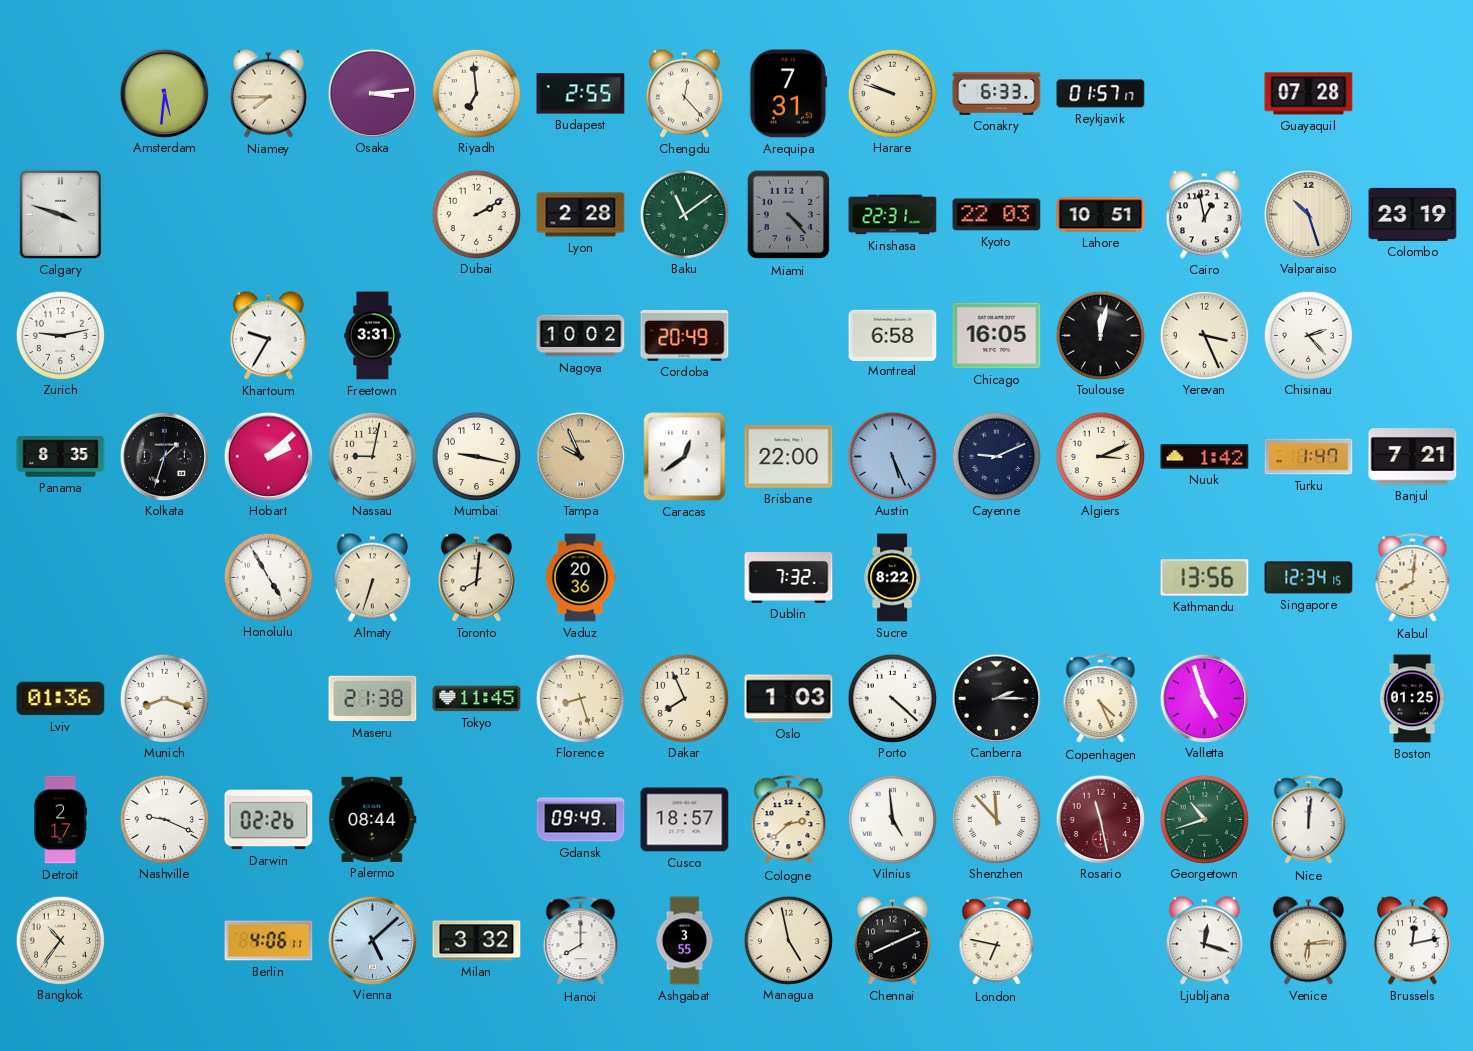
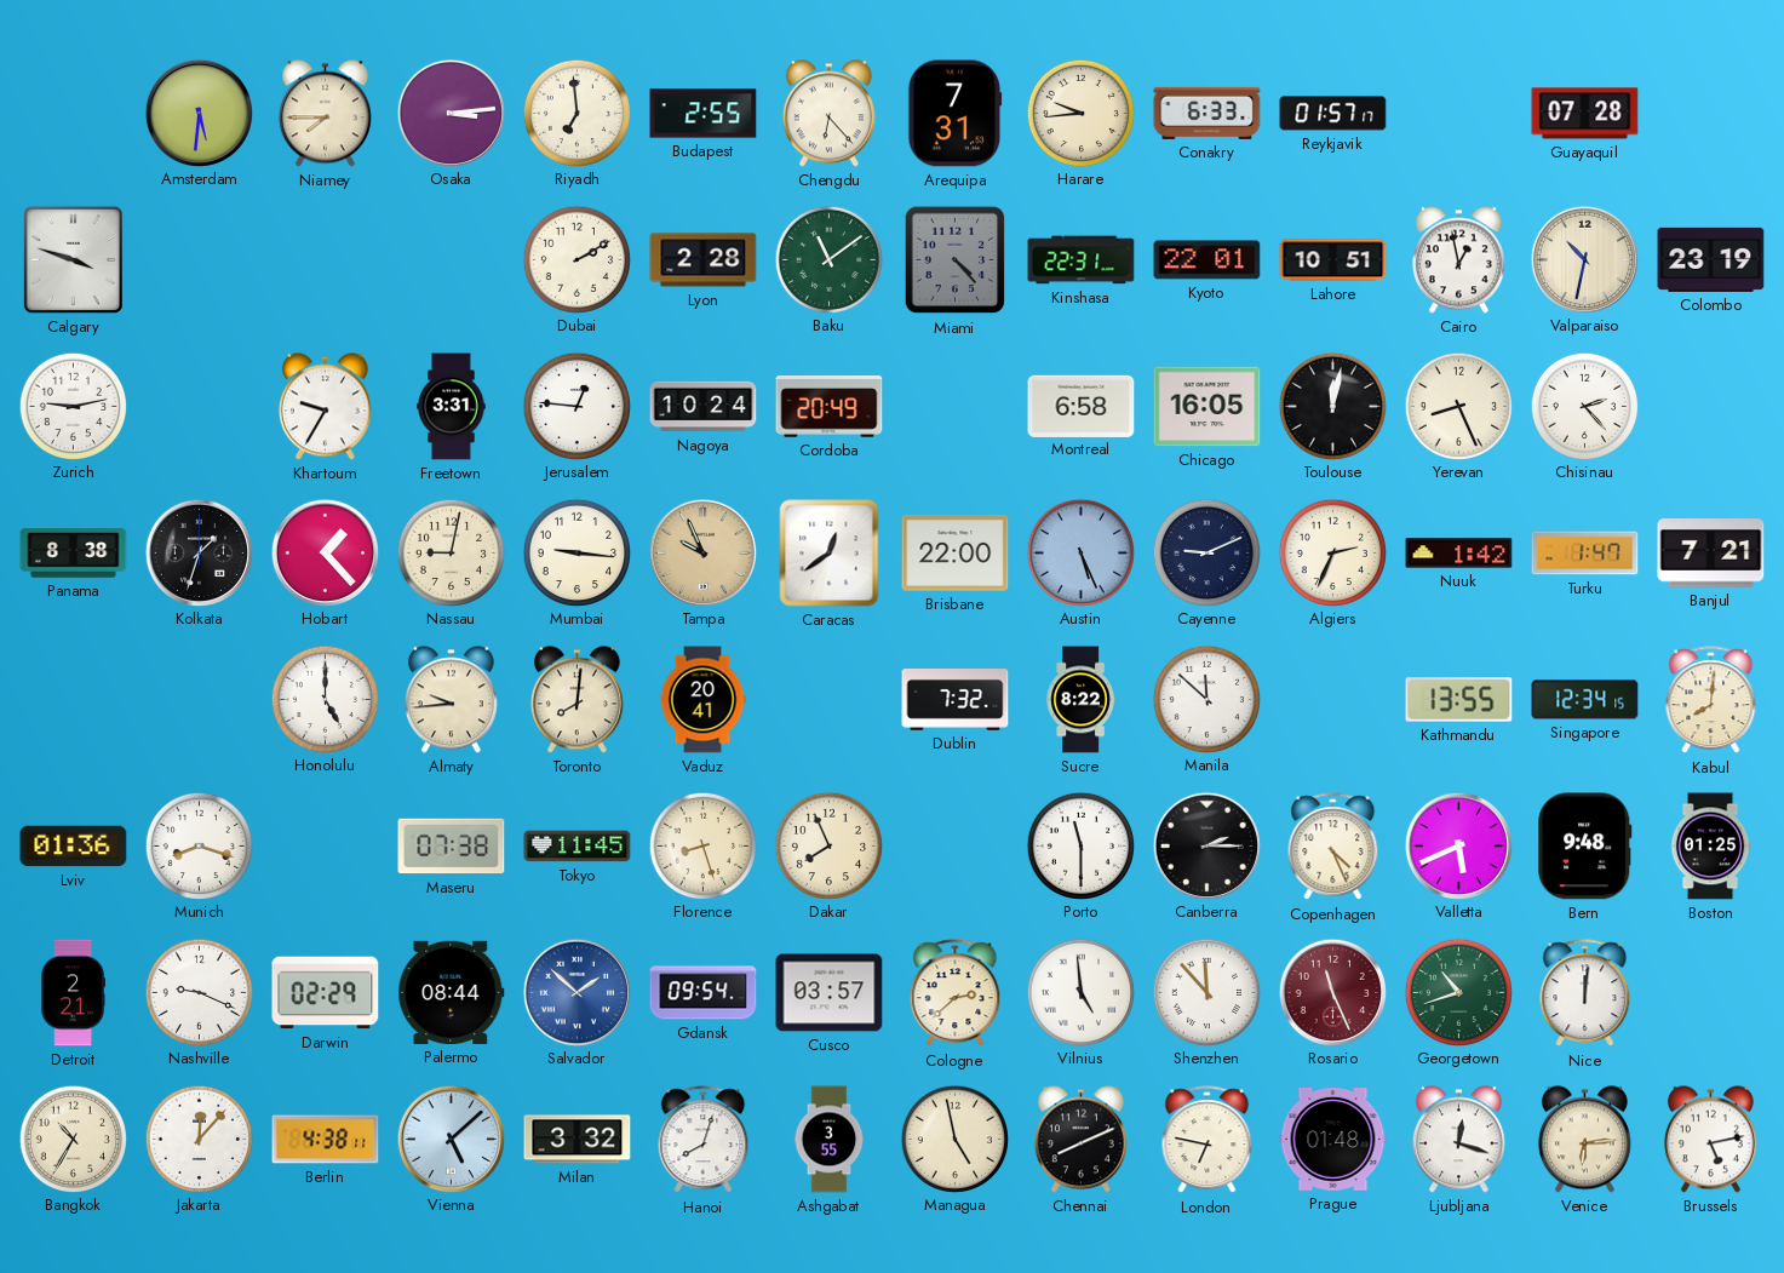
Chengdu: 12:23 -> 6:23
Harare: 9:48 -> 9:44
Kyoto: 22:03 -> 22:01
Valparaiso: 10:27 -> 10:32
Jerusalem: none -> 12:46
Nagoya: 10:02 -> 10:24
Yerevan: 3:26 -> 8:26
Panama: 8:35 -> 8:38
Hobart: 2:08 -> 1:23
Mumbai: 9:17 -> 9:16
Algiers: 3:11 -> 2:34
Honolulu: 4:55 -> 5:00
Almaty: 6:33 -> 9:44
Vaduz: 20:36 -> 20:41
Manila: none -> 11:52
Kathmandu: 13:56 -> 13:55
Maseru: 21:38 -> 07:38
Oslo: 1:03 -> none
Porto: 4:22 -> 11:30
Valletta: 4:57 -> 5:41
Bern: none -> 9:48
Detroit: 2:17 -> 2:21
Darwin: 02:26 -> 02:29
Salvador: none -> 1:52
Gdansk: 09:49 -> 09:54
Cusco: 18:57 -> 03:57
Rosario: 11:28 -> 11:26
Bangkok: 10:36 -> 10:35
Jakarta: none -> 12:07
Berlin: 4:06 -> 4:38
Hanoi: 8:00 -> 8:03
Prague: none -> 01:48
Brussels: 12:13 -> 5:13
